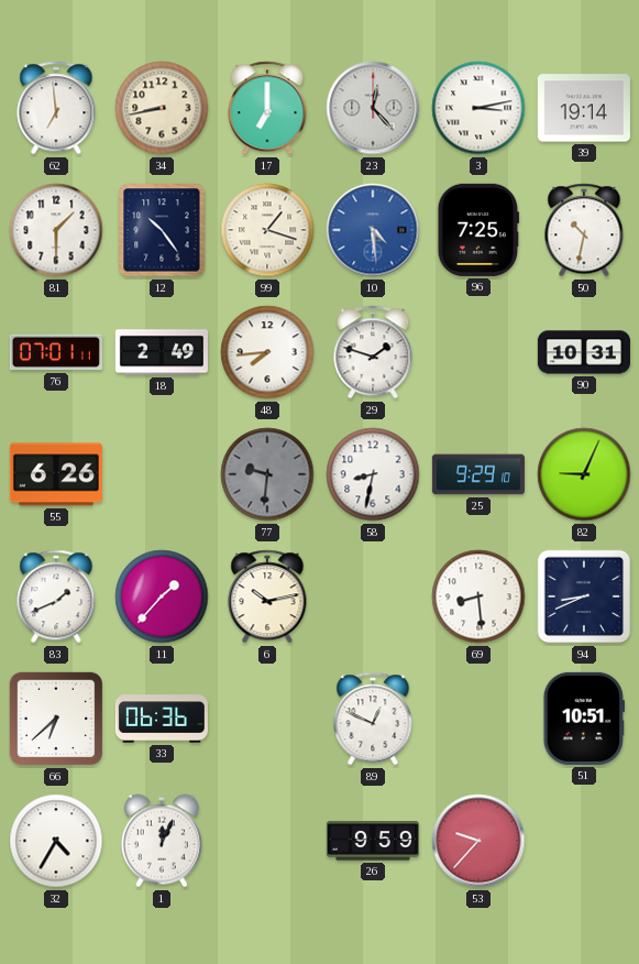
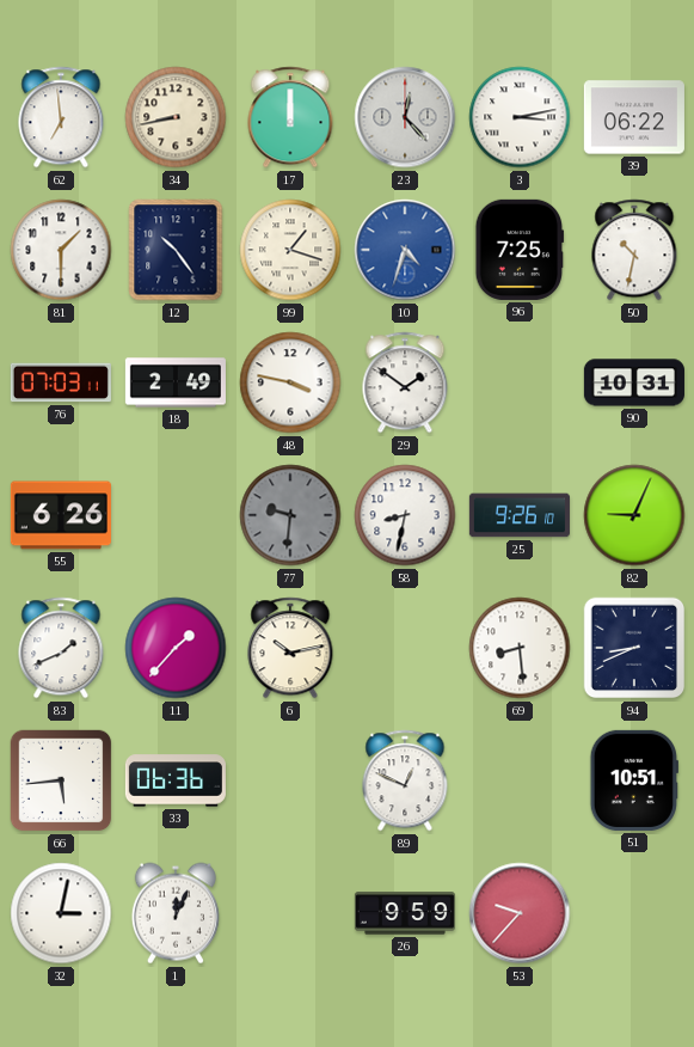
17: 7:00 -> 12:00
39: 19:14 -> 06:22
10: 4:29 -> 4:33
76: 07:01 -> 07:03
48: 7:44 -> 3:47
29: 1:48 -> 1:51
25: 9:29 -> 9:26
66: 6:38 -> 5:44
32: 4:35 -> 3:02
